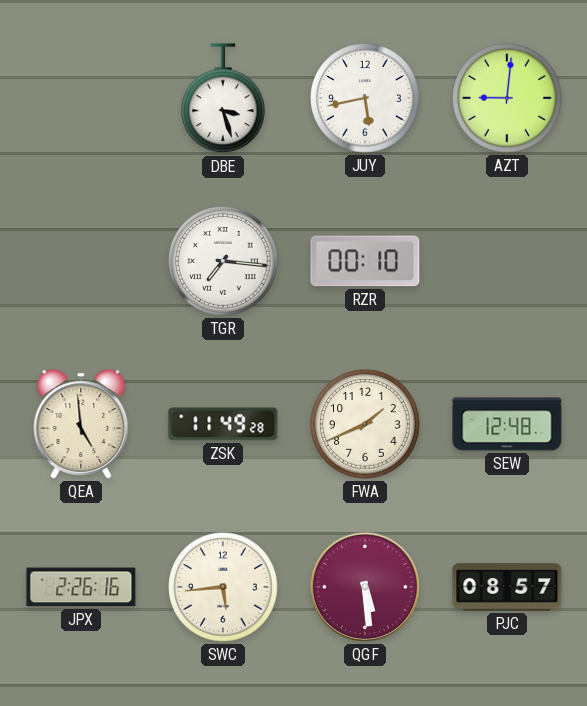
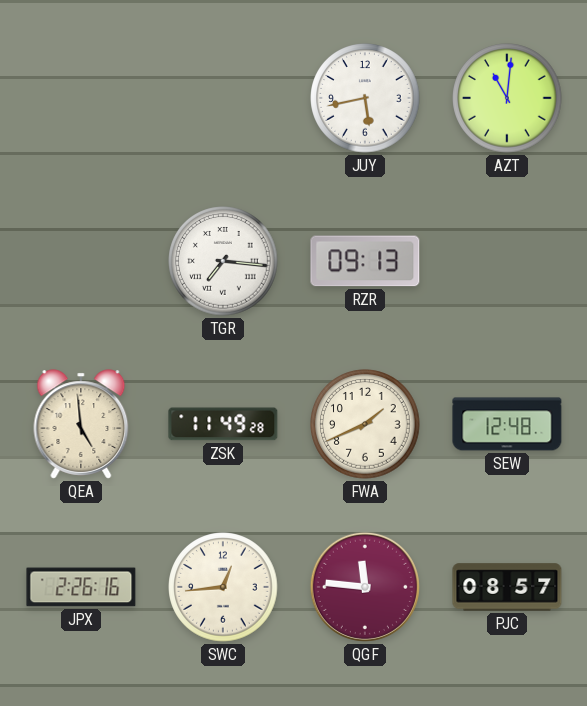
DBE: 3:27 -> none
AZT: 9:01 -> 11:01
RZR: 00:10 -> 09:13
SWC: 5:44 -> 12:44
QGF: 5:29 -> 11:46
